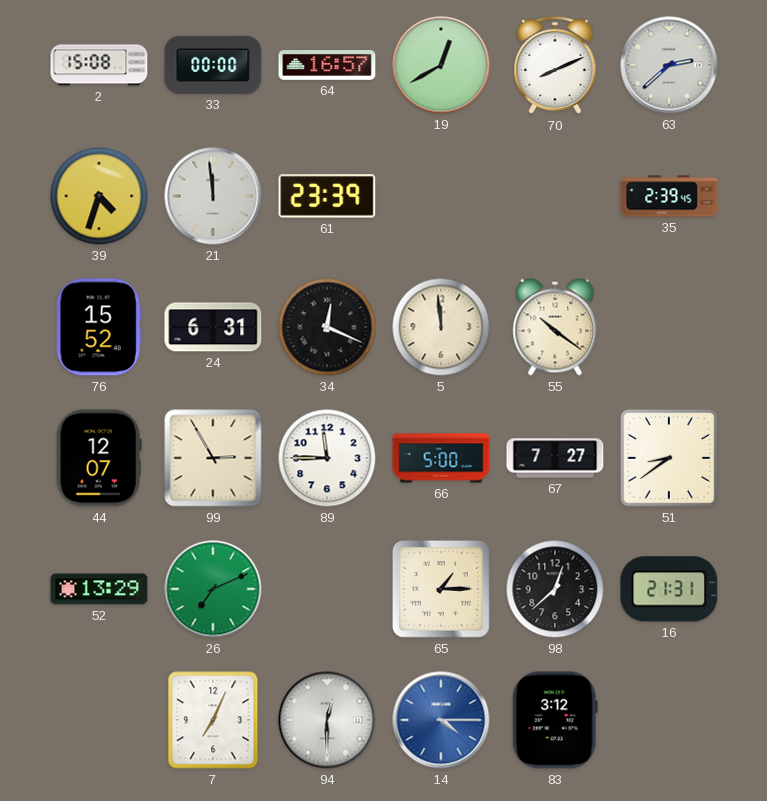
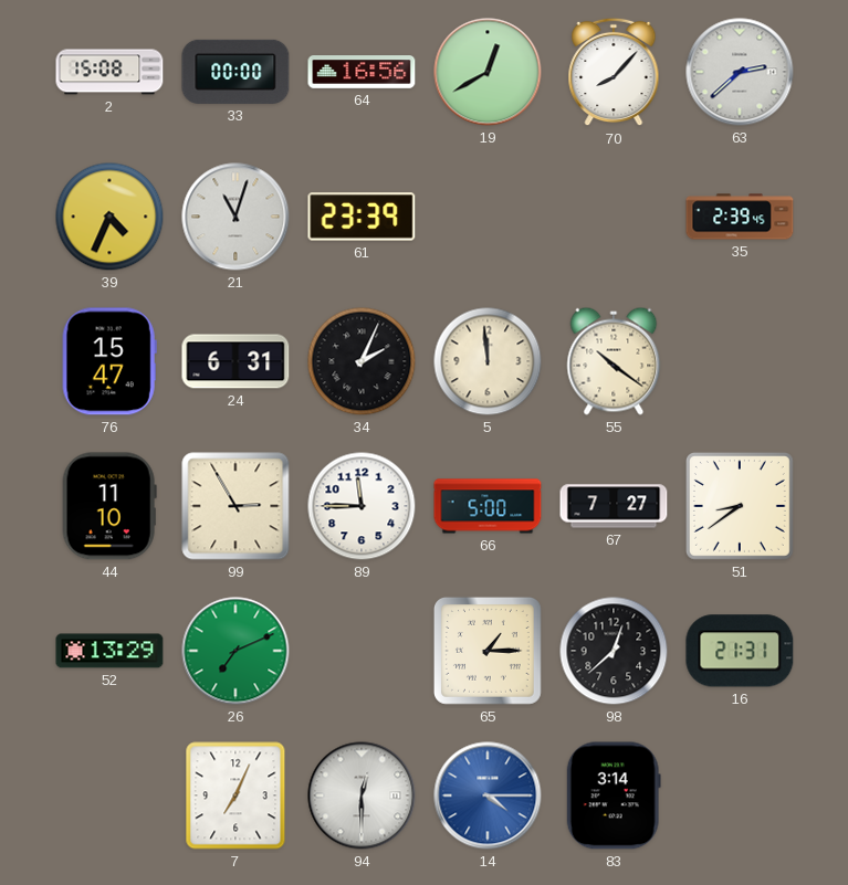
64: 16:57 -> 16:56
70: 8:11 -> 8:07
39: 4:33 -> 4:34
21: 11:59 -> 11:03
76: 15:52 -> 15:47
34: 12:19 -> 2:04
44: 12:07 -> 11:10
83: 3:12 -> 3:14
